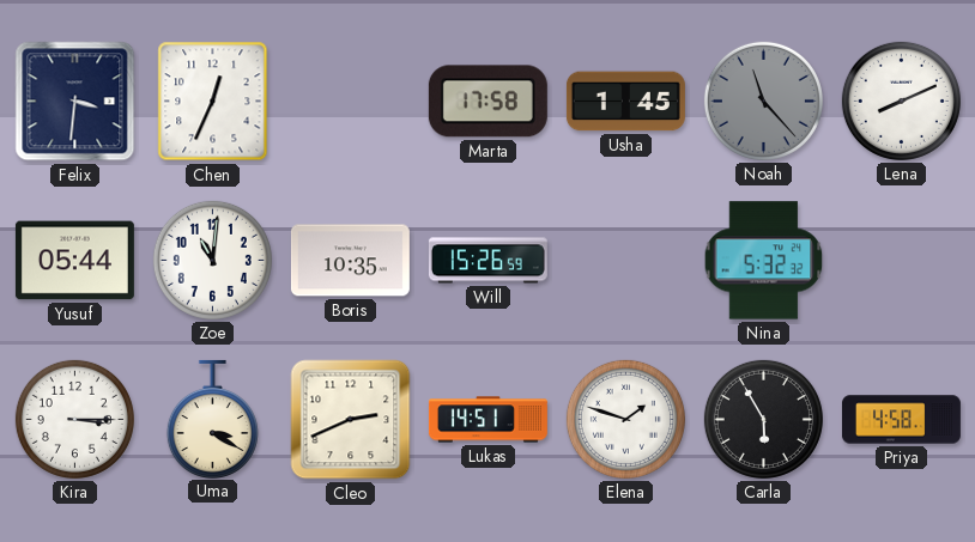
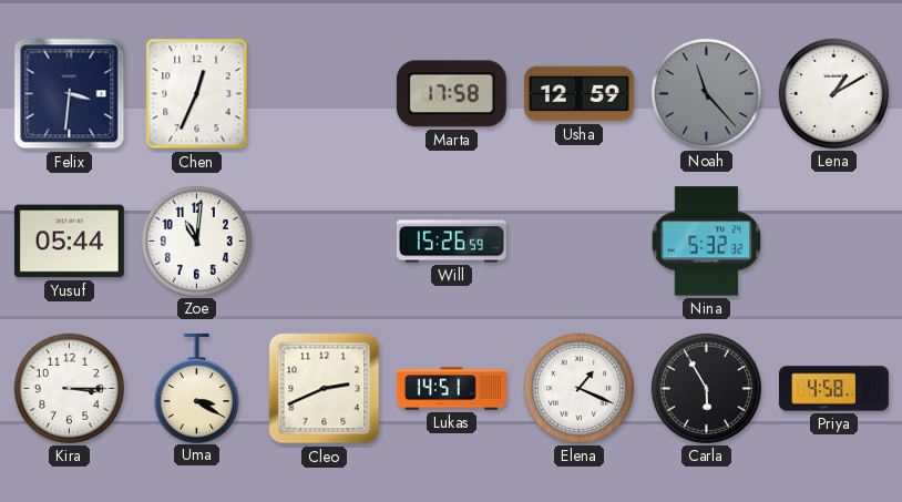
Usha: 1:45 -> 12:59
Lena: 8:11 -> 1:10
Boris: 10:35 -> none
Elena: 1:48 -> 1:19
